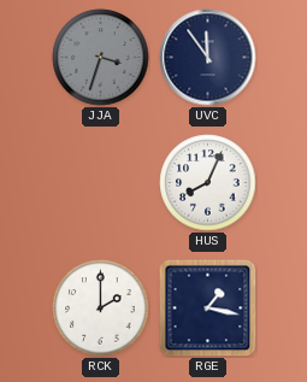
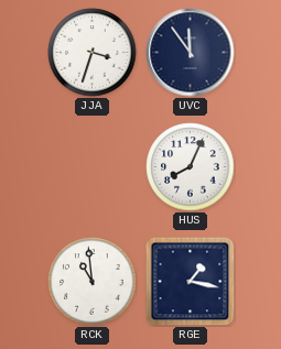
JJA dial: grey -> white
RCK: 2:00 -> 10:59
